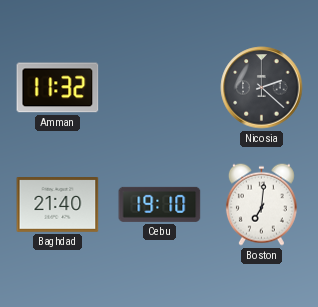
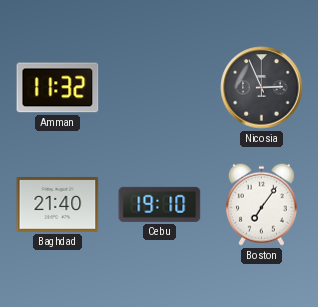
Nicosia: 2:22 -> 2:56
Boston: 7:01 -> 7:06
